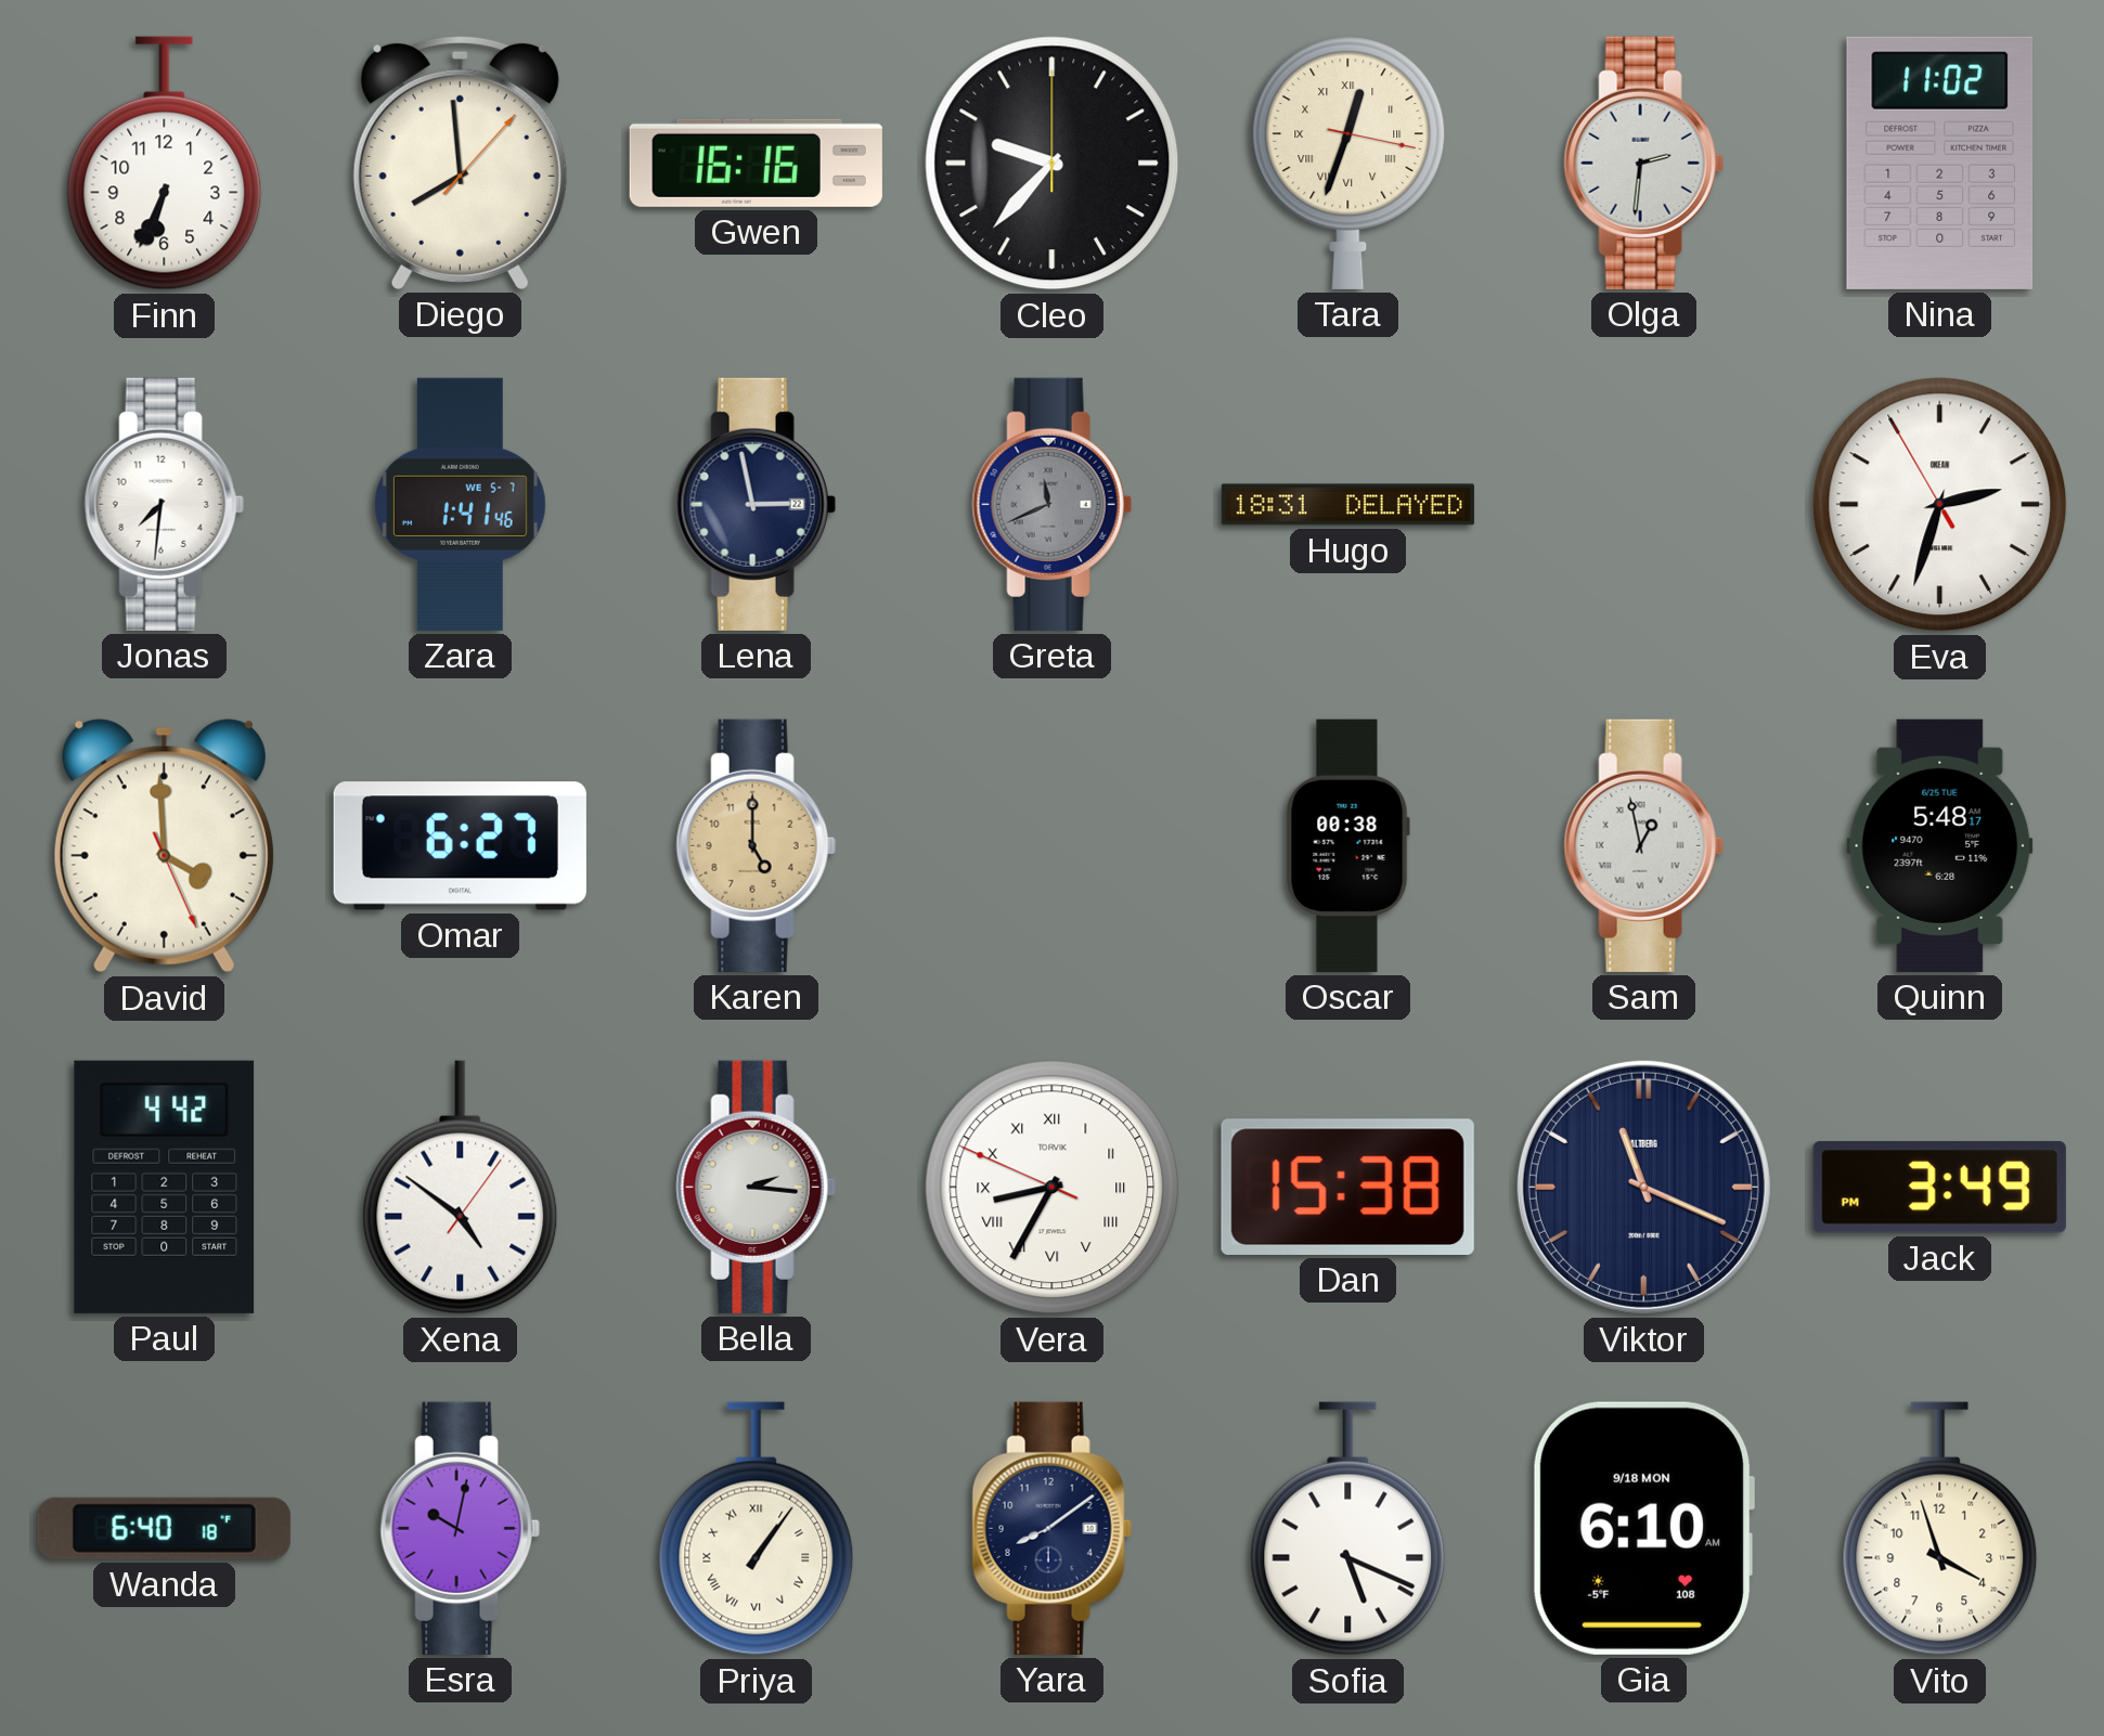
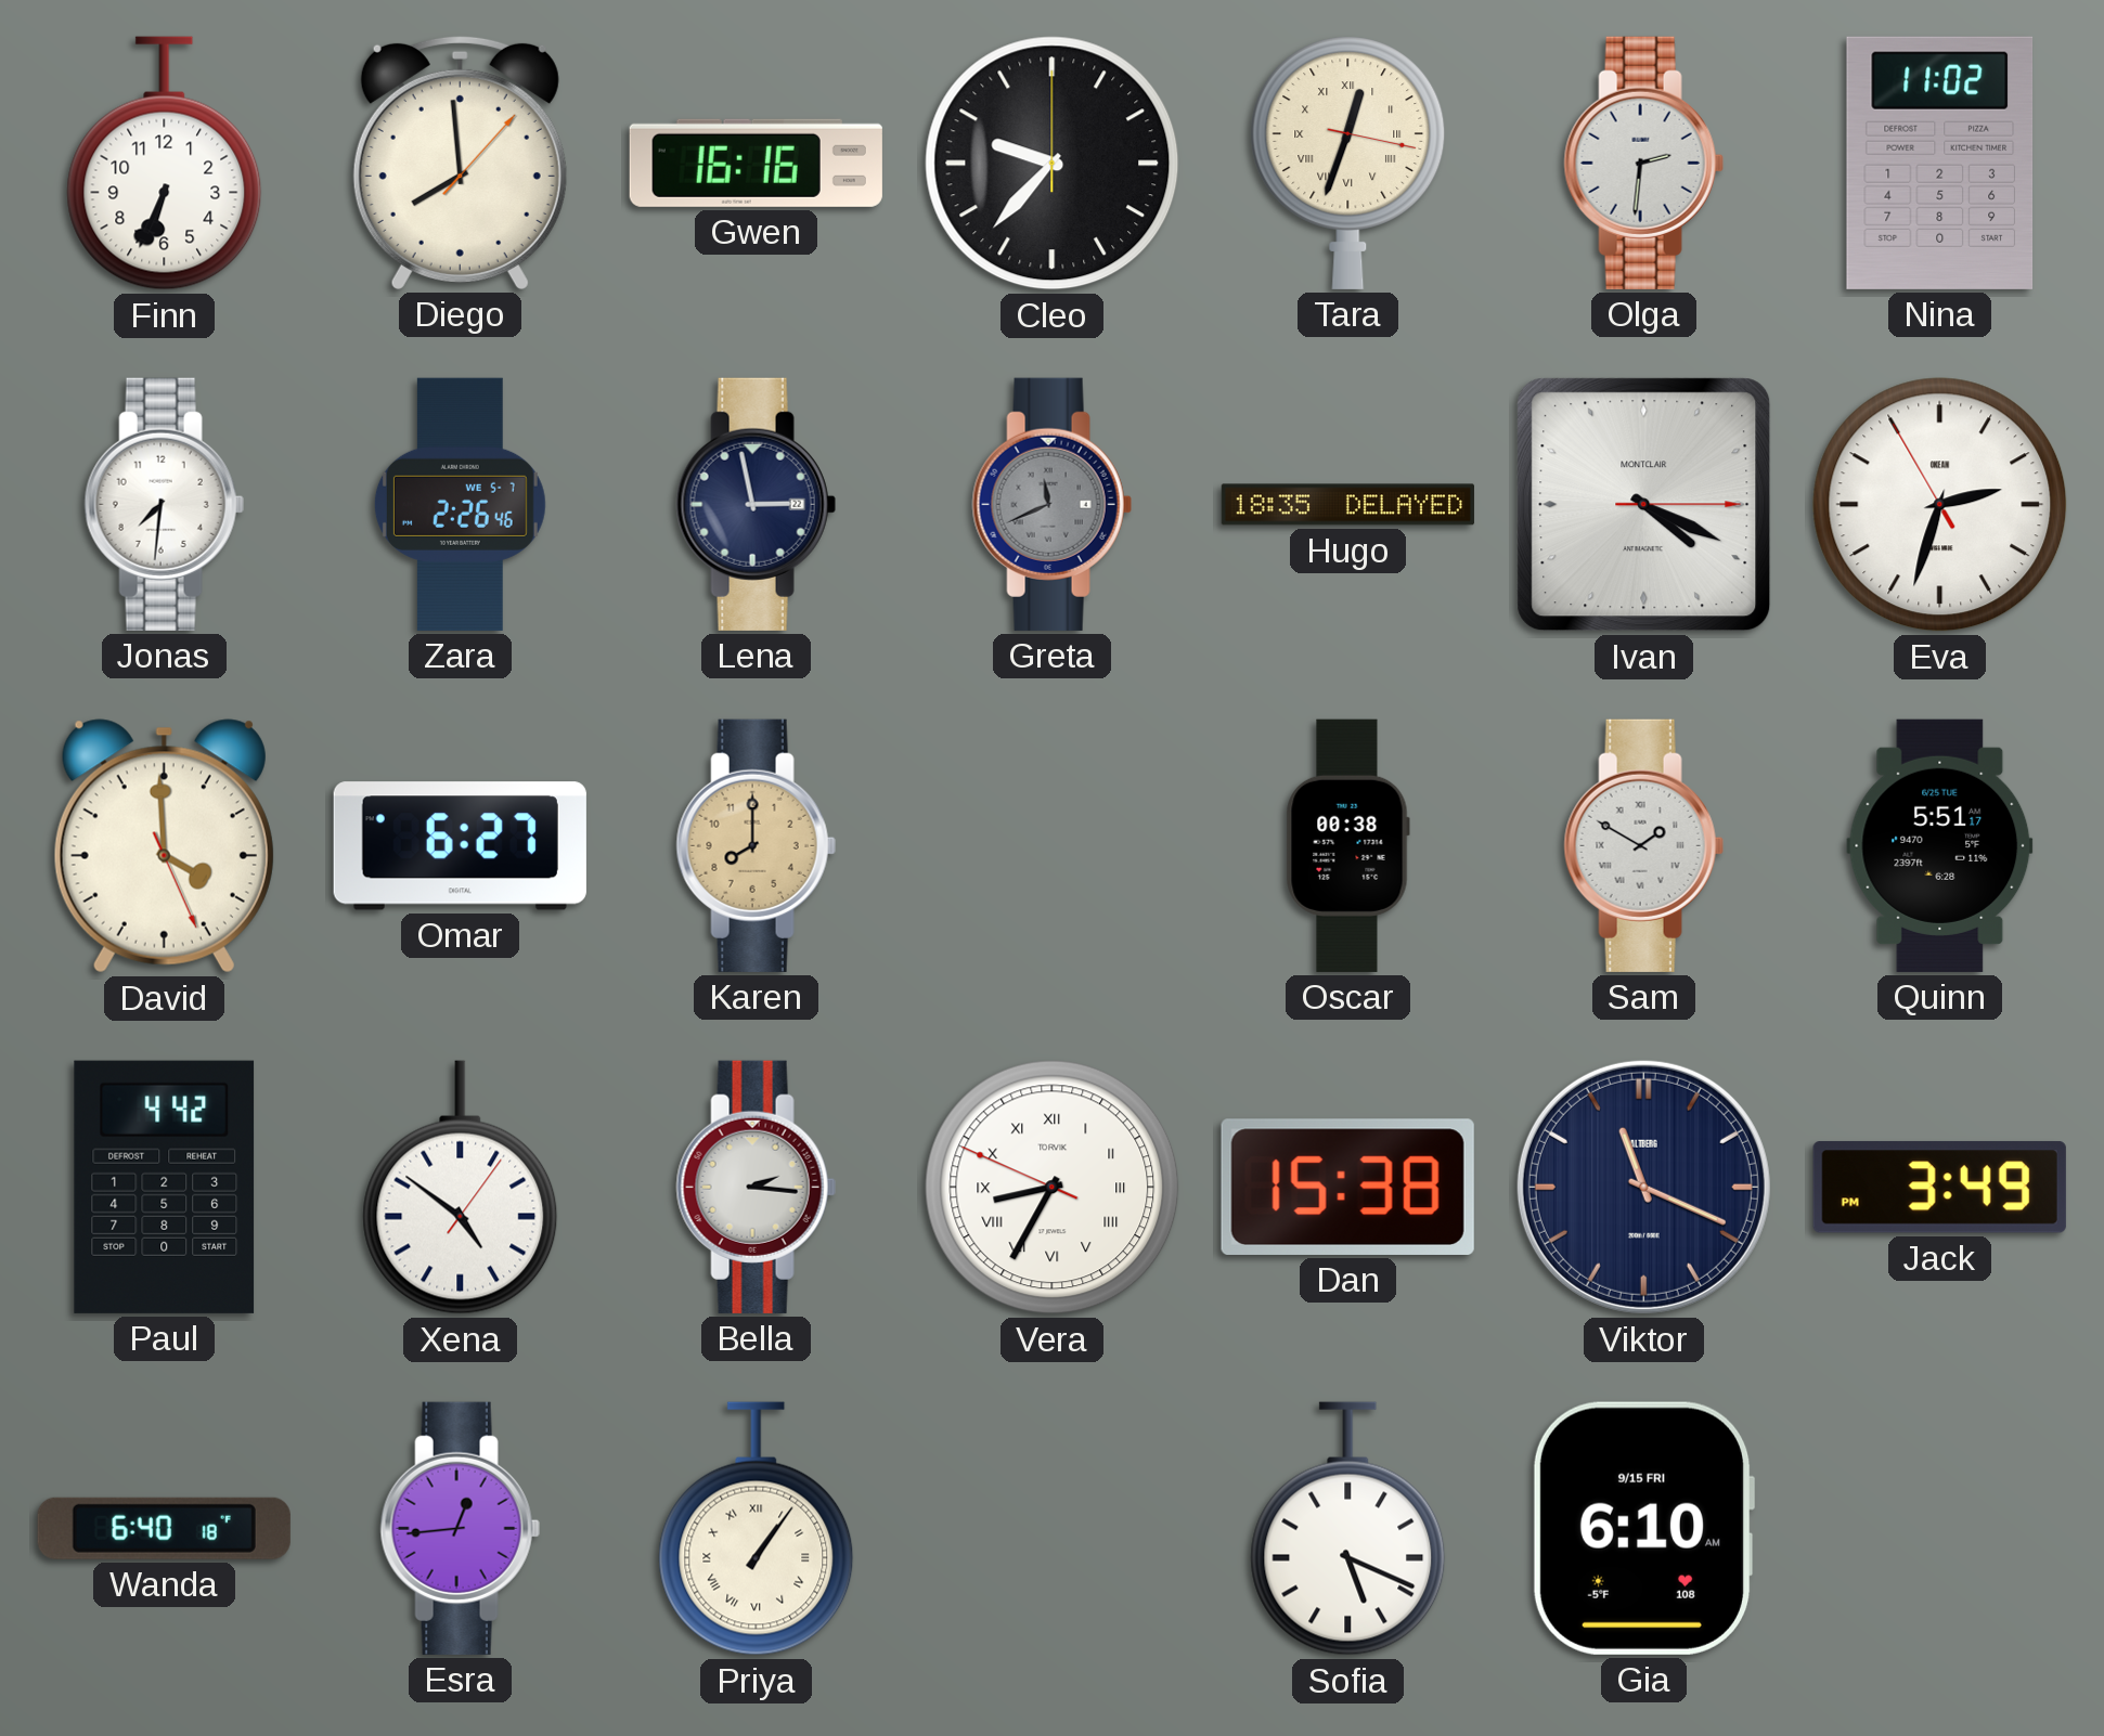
Zara: 1:41 -> 2:26
Hugo: 18:31 -> 18:35
Ivan: none -> 4:19
Karen: 5:00 -> 8:00
Sam: 12:58 -> 1:50
Quinn: 5:48 -> 5:51
Esra: 10:02 -> 12:44
Yara: 8:09 -> none
Gia date: 9/18 MON -> 9/15 FRI
Vito: 3:57 -> none
